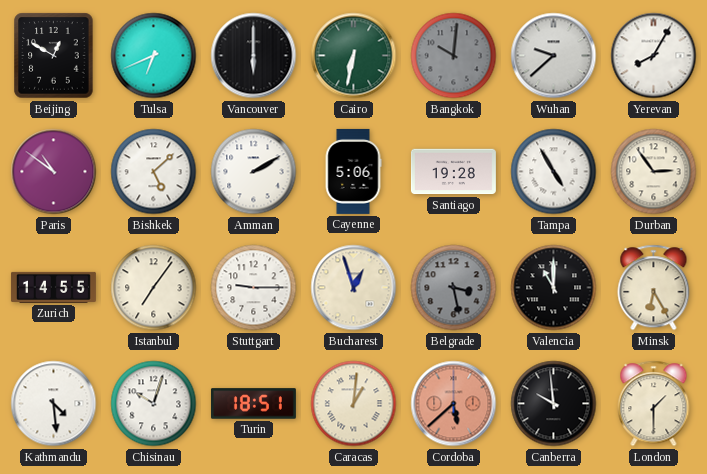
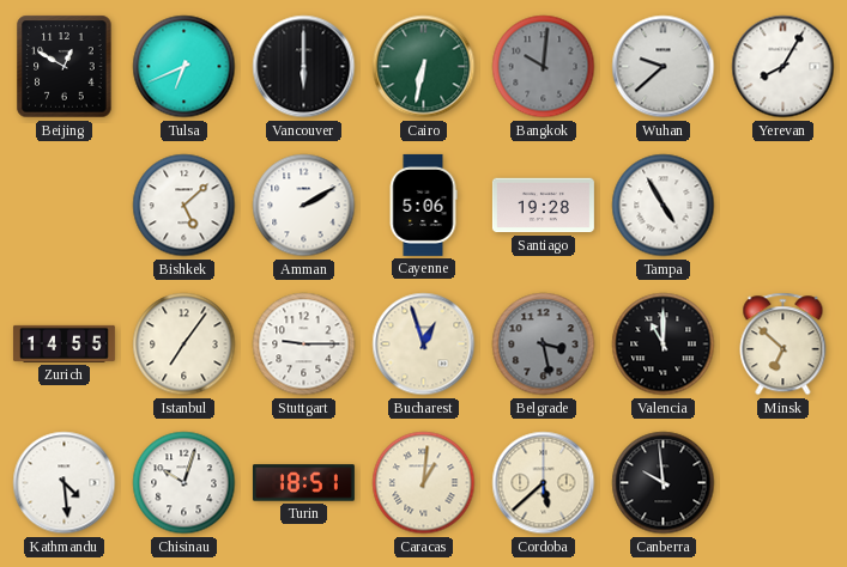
Paris: 10:51 -> none
Durban: 2:54 -> none
Minsk: 6:25 -> 6:52
Cordoba dial: salmon -> cream
London: 1:30 -> none
